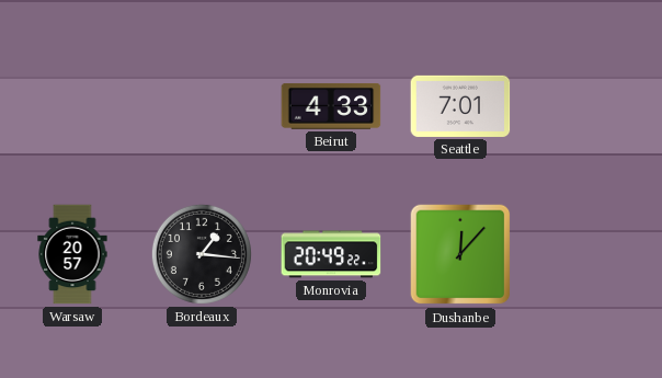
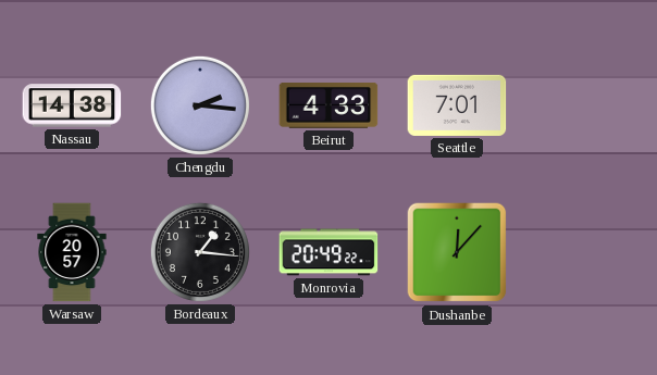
Nassau: none -> 14:38
Chengdu: none -> 2:16
